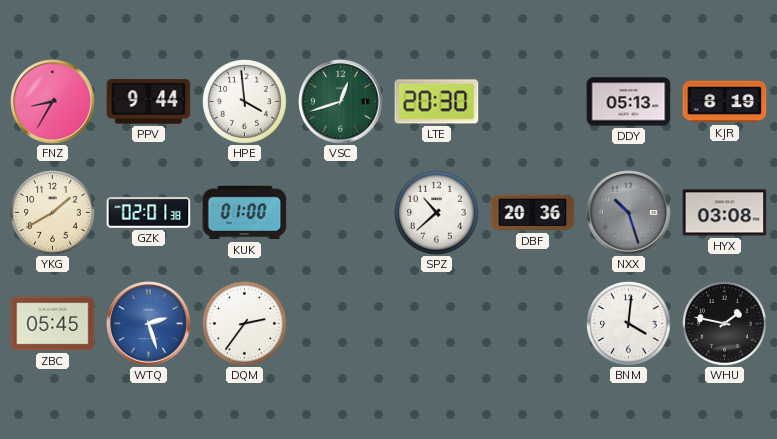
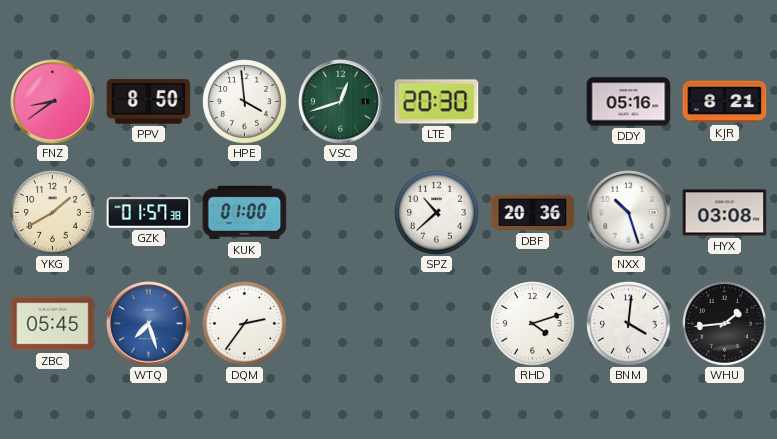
FNZ: 8:35 -> 8:39
PPV: 9:44 -> 8:50
DDY: 05:13 -> 05:16
KJR: 8:19 -> 8:21
GZK: 02:01 -> 01:57
NXX dial: grey -> white
WTQ: 2:27 -> 7:27
RHD: none -> 4:12
WHU: 1:47 -> 1:44
